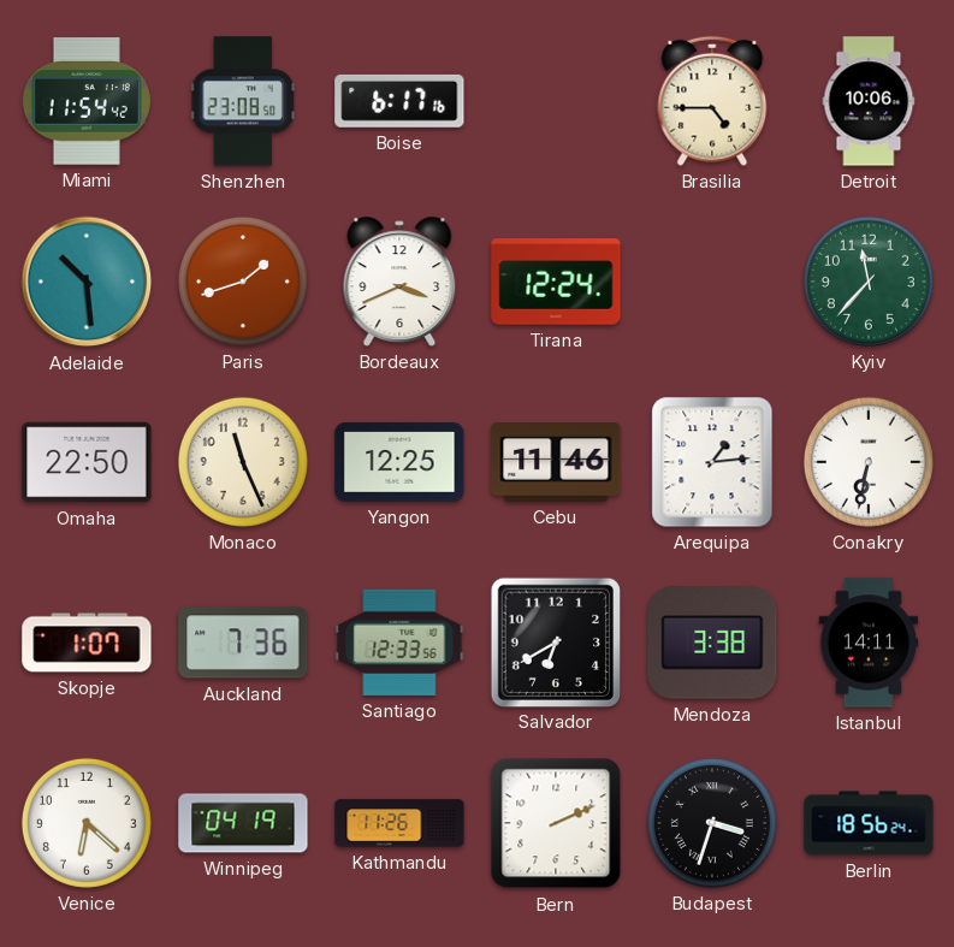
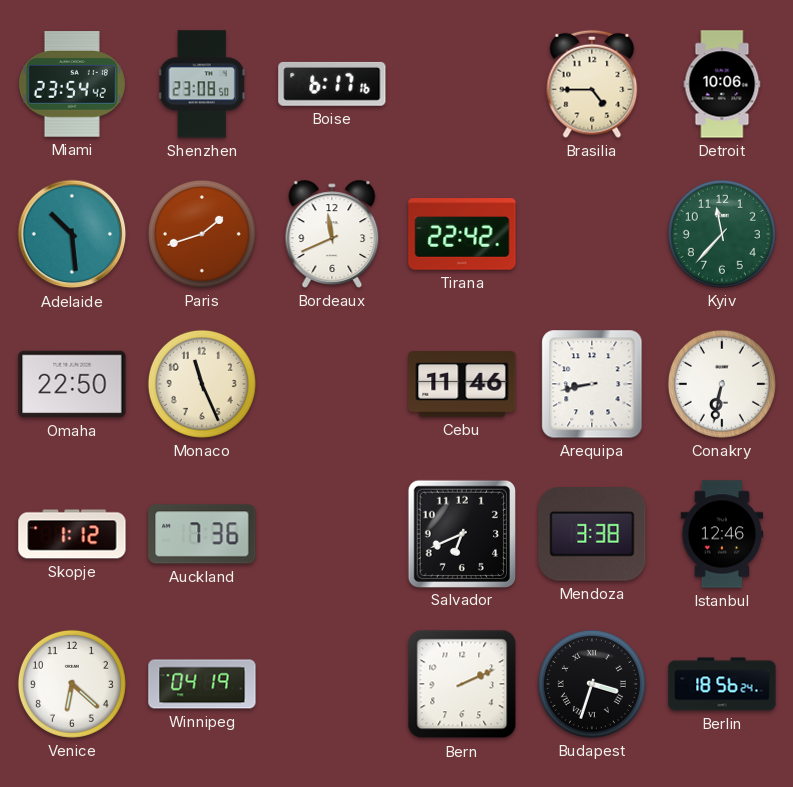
Miami: 11:54 -> 23:54
Bordeaux: 3:41 -> 11:41
Tirana: 12:24 -> 22:42
Yangon: 12:25 -> none
Arequipa: 1:14 -> 8:43
Skopje: 1:07 -> 1:12
Santiago: 12:33 -> none
Salvador: 6:40 -> 6:41
Istanbul: 14:11 -> 12:46
Kathmandu: 11:26 -> none
